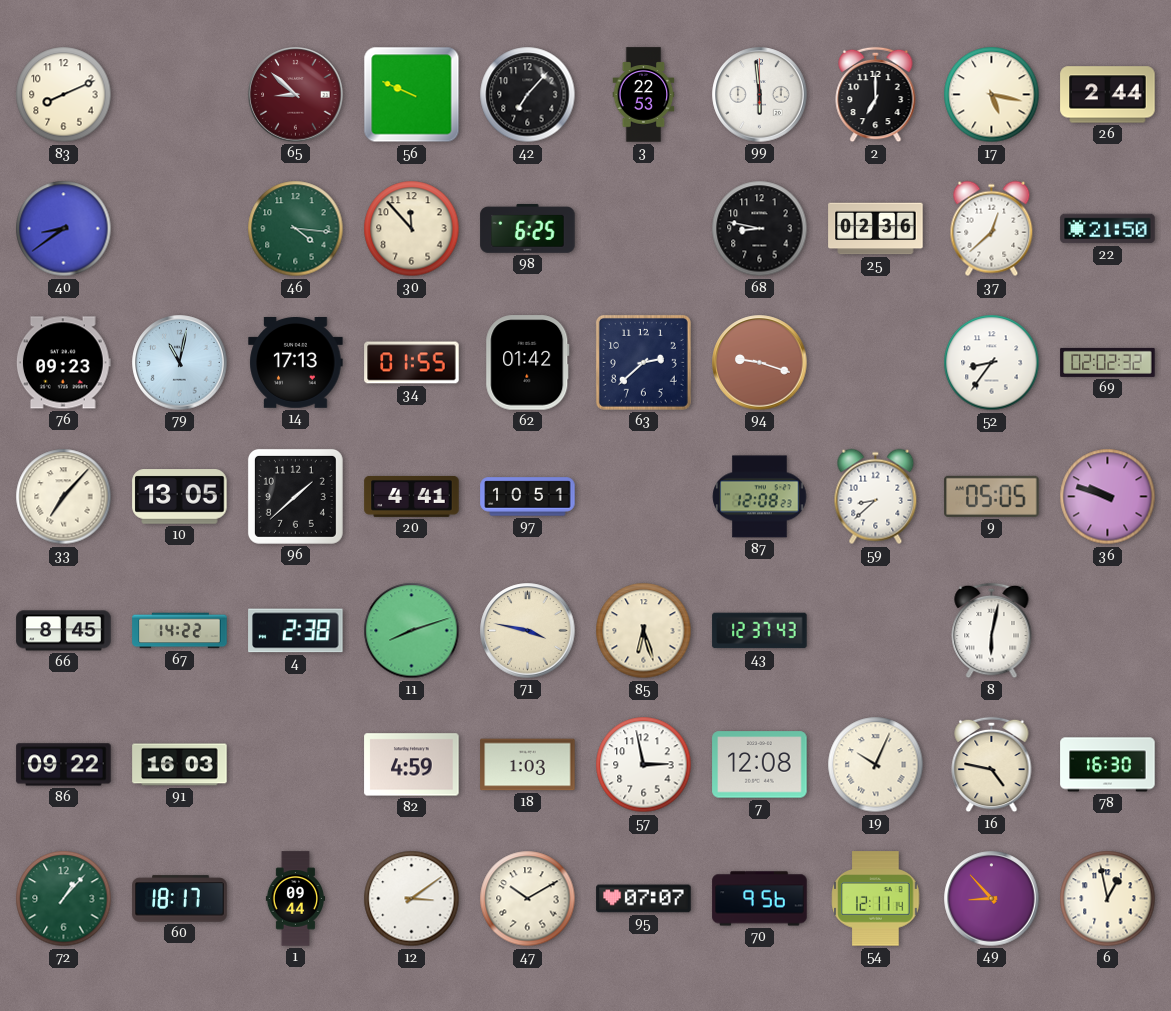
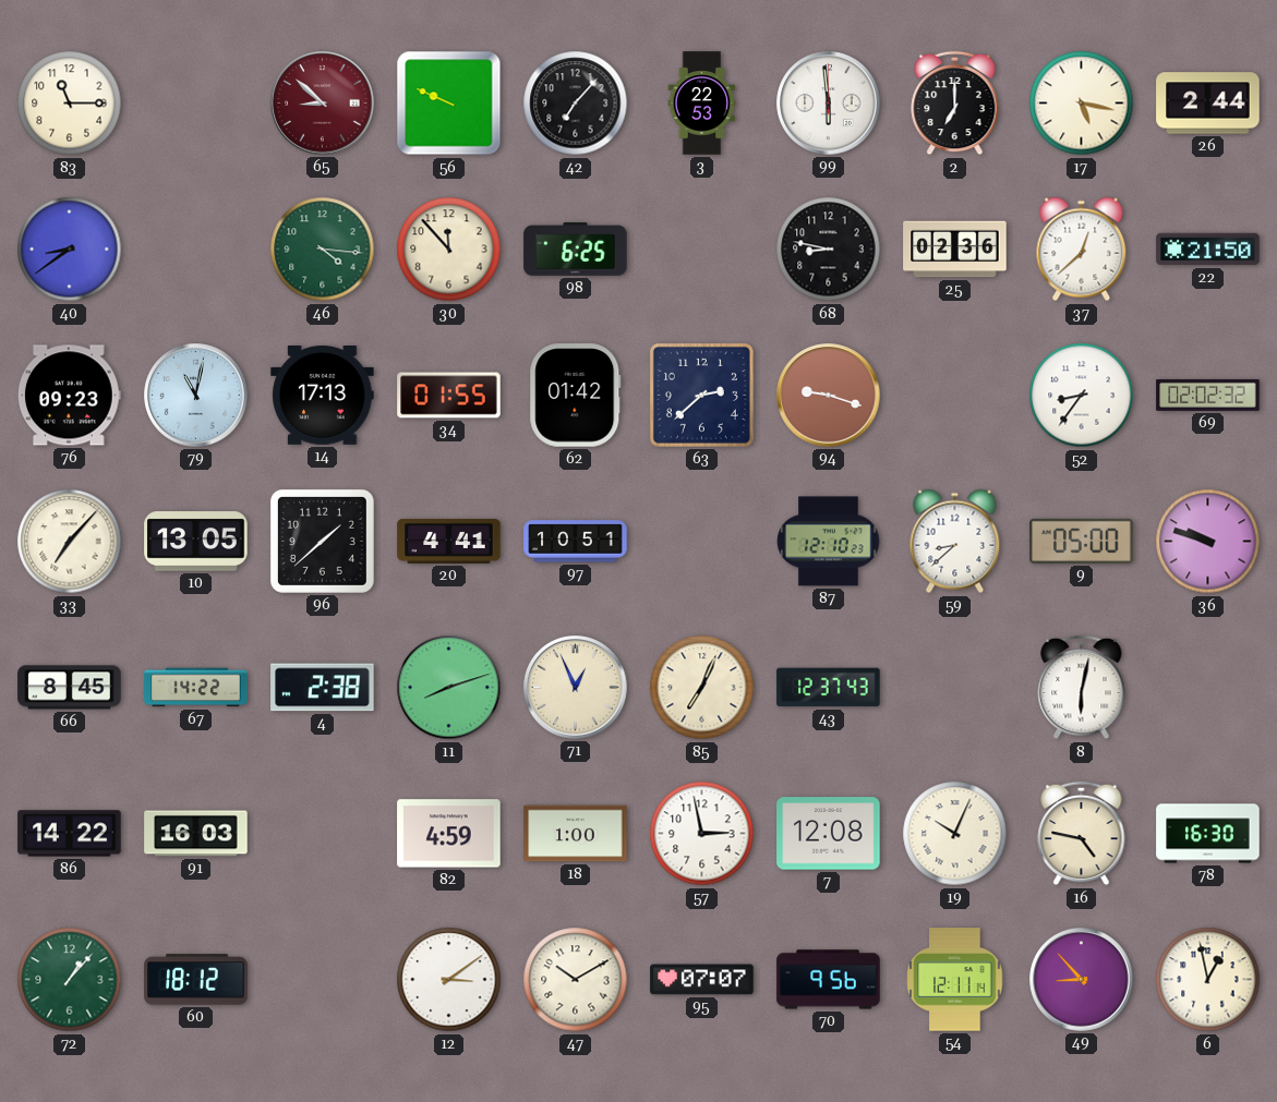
83: 8:11 -> 11:15
87: 12:08 -> 12:10
9: 05:05 -> 05:00
71: 3:47 -> 12:56
85: 6:27 -> 7:04
86: 09:22 -> 14:22
18: 1:03 -> 1:00
60: 18:17 -> 18:12
1: 09:44 -> none
